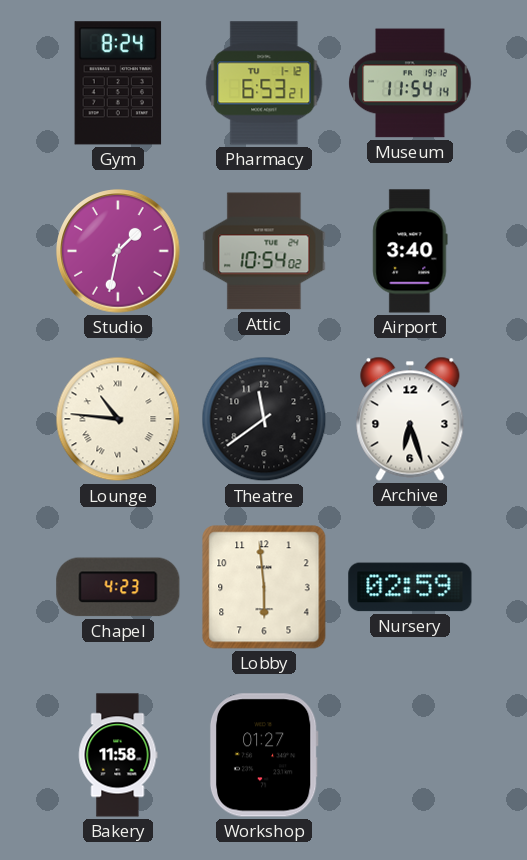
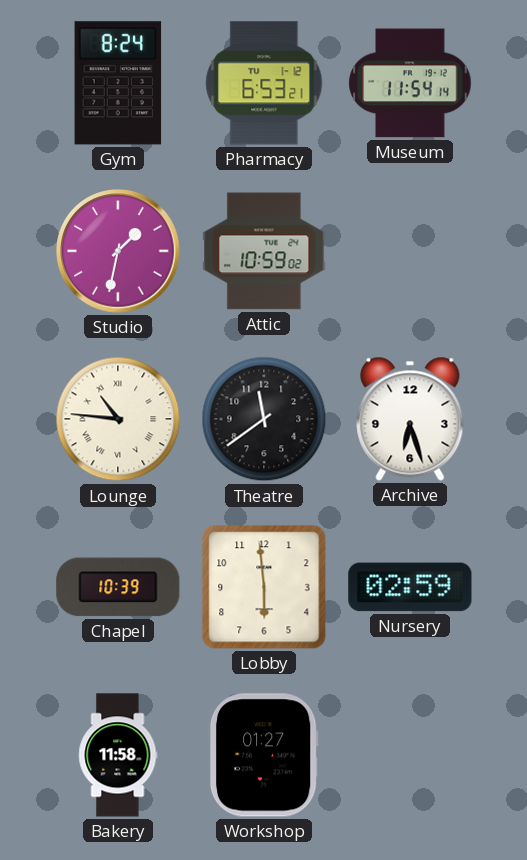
Attic: 10:54 -> 10:59
Airport: 3:40 -> none
Chapel: 4:23 -> 10:39
